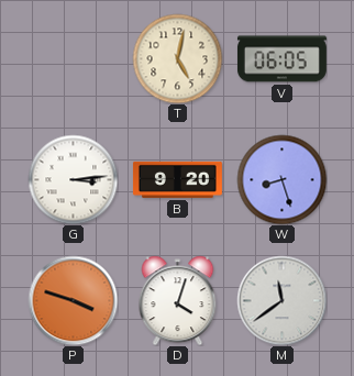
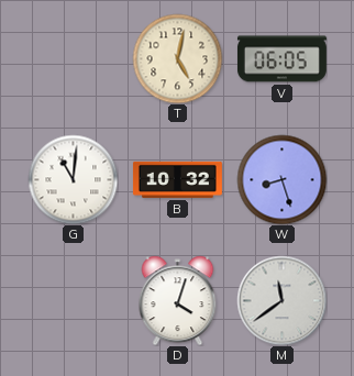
G: 3:14 -> 11:01
B: 9:20 -> 10:32
P: 3:48 -> none
